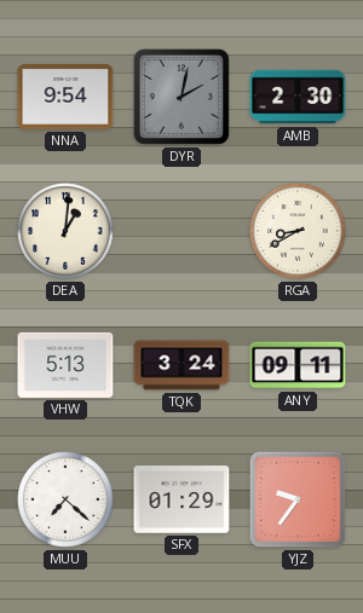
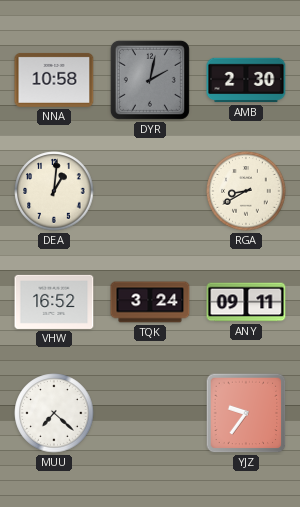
NNA: 9:54 -> 10:58
VHW: 5:13 -> 16:52
SFX: 01:29 -> none
